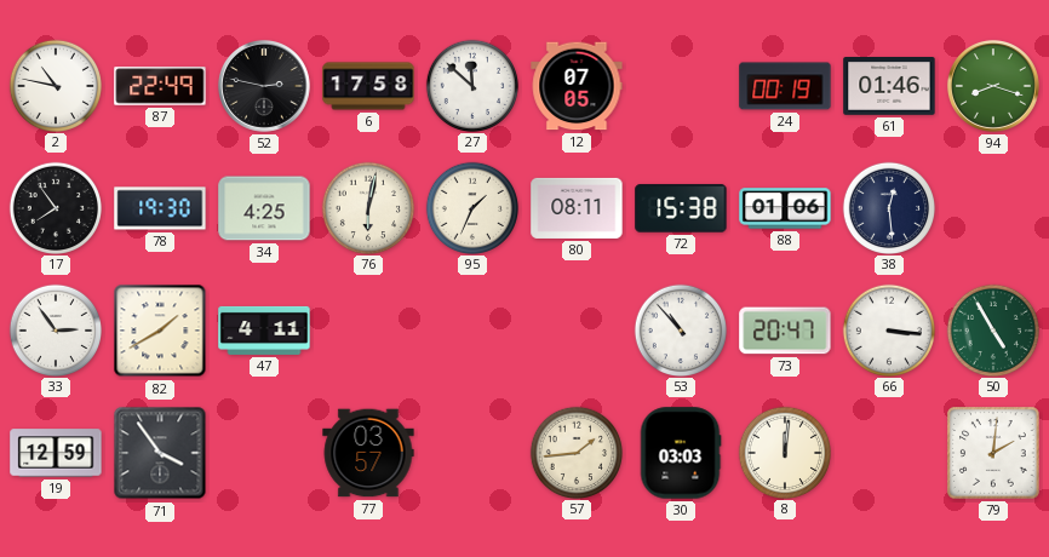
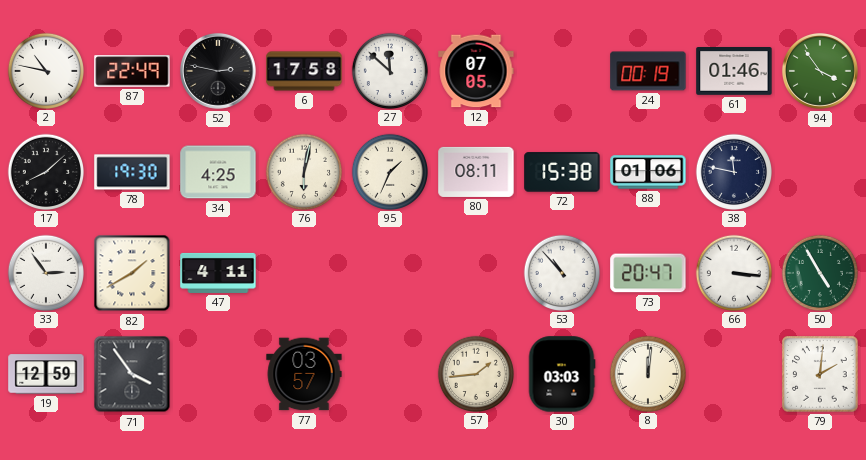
94: 8:18 -> 3:54
17: 7:54 -> 8:08
38: 12:29 -> 11:47
